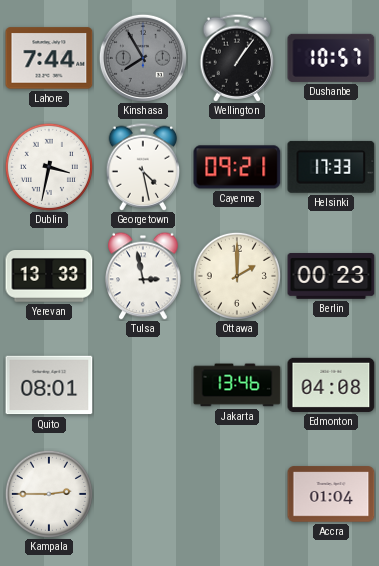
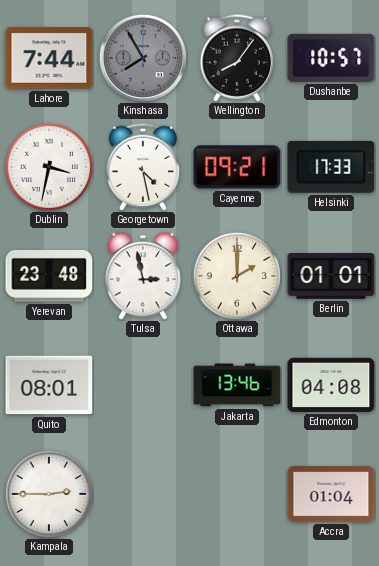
Wellington: 1:06 -> 8:06
Yerevan: 13:33 -> 23:48
Berlin: 00:23 -> 01:01
